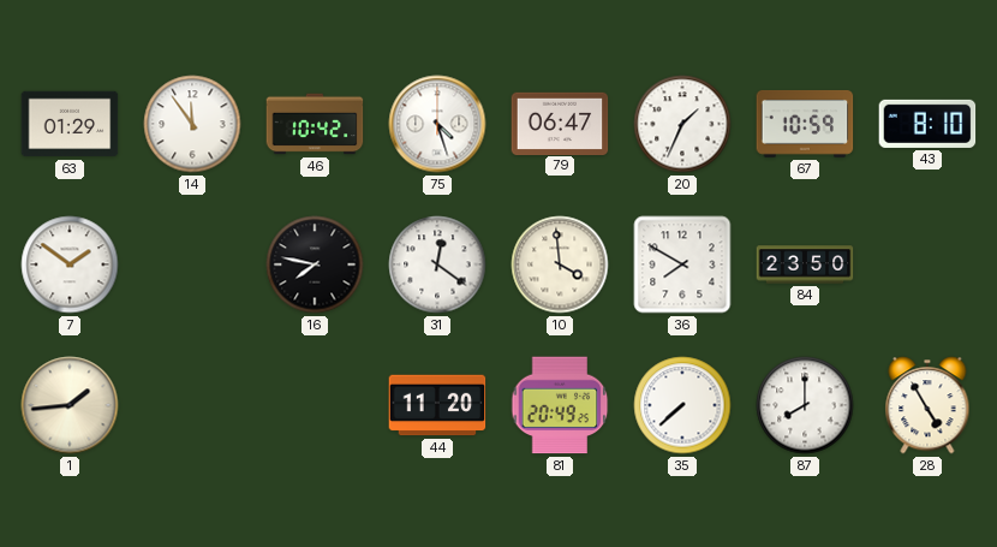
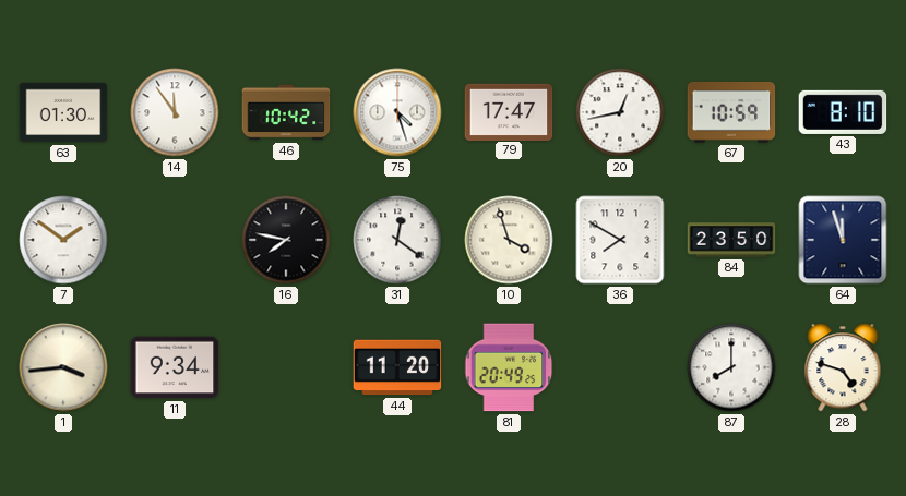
63: 01:29 -> 01:30
79: 06:47 -> 17:47
20: 1:34 -> 12:43
10: 3:59 -> 3:57
64: none -> 11:57
1: 1:44 -> 3:44
11: none -> 9:34
35: 7:38 -> none
28: 4:55 -> 4:48
